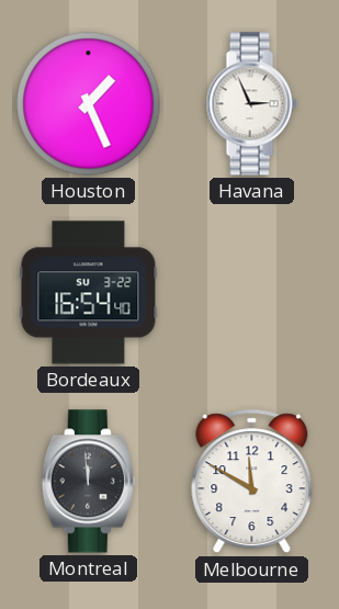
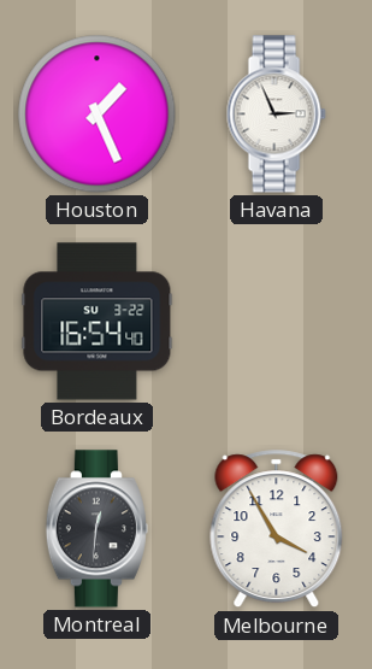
Montreal: 11:59 -> 12:31
Melbourne: 11:50 -> 3:55
